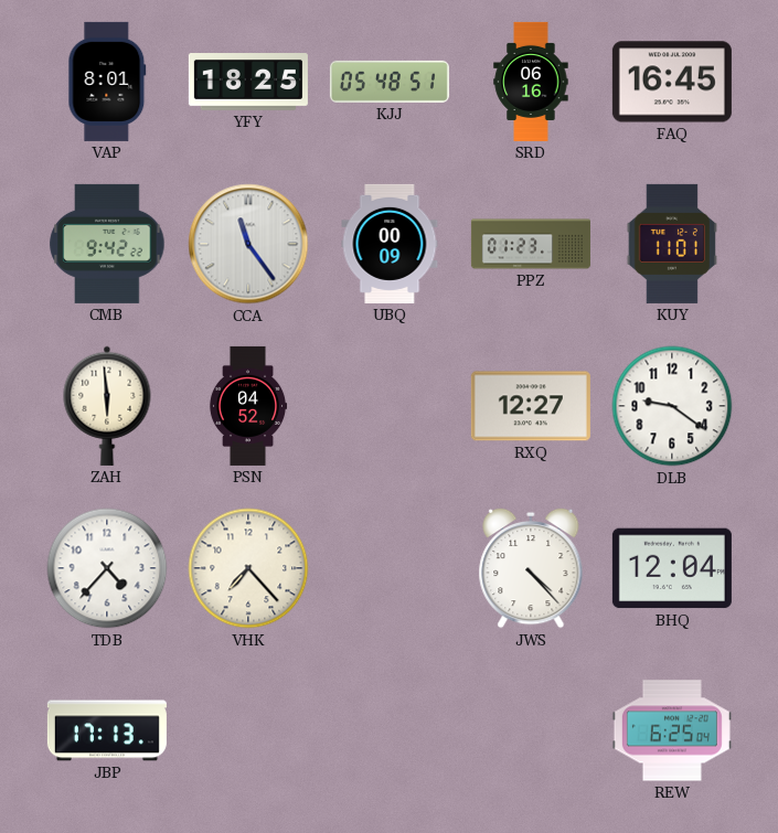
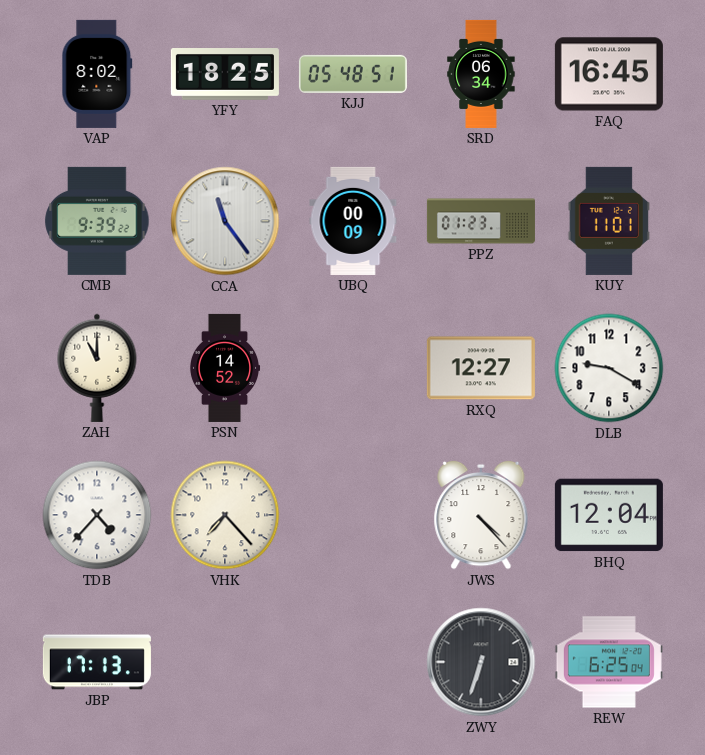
VAP: 8:01 -> 8:02
SRD: 06:16 -> 06:34
CMB: 9:42 -> 9:39
ZAH: 5:59 -> 11:00
PSN: 04:52 -> 14:52
DLB: 9:21 -> 9:20
ZWY: none -> 6:33
